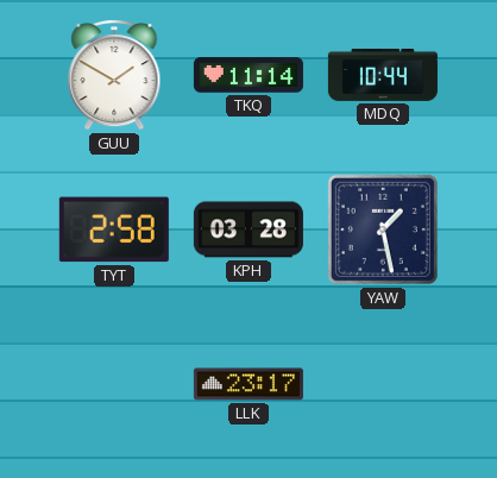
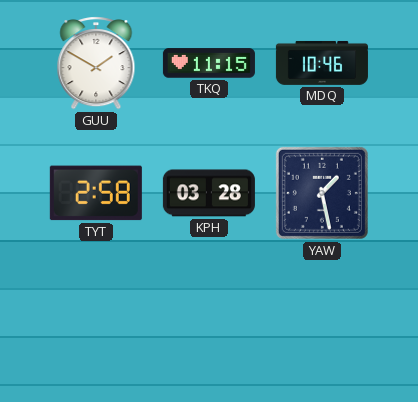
TKQ: 11:14 -> 11:15
MDQ: 10:44 -> 10:46
LLK: 23:17 -> none
